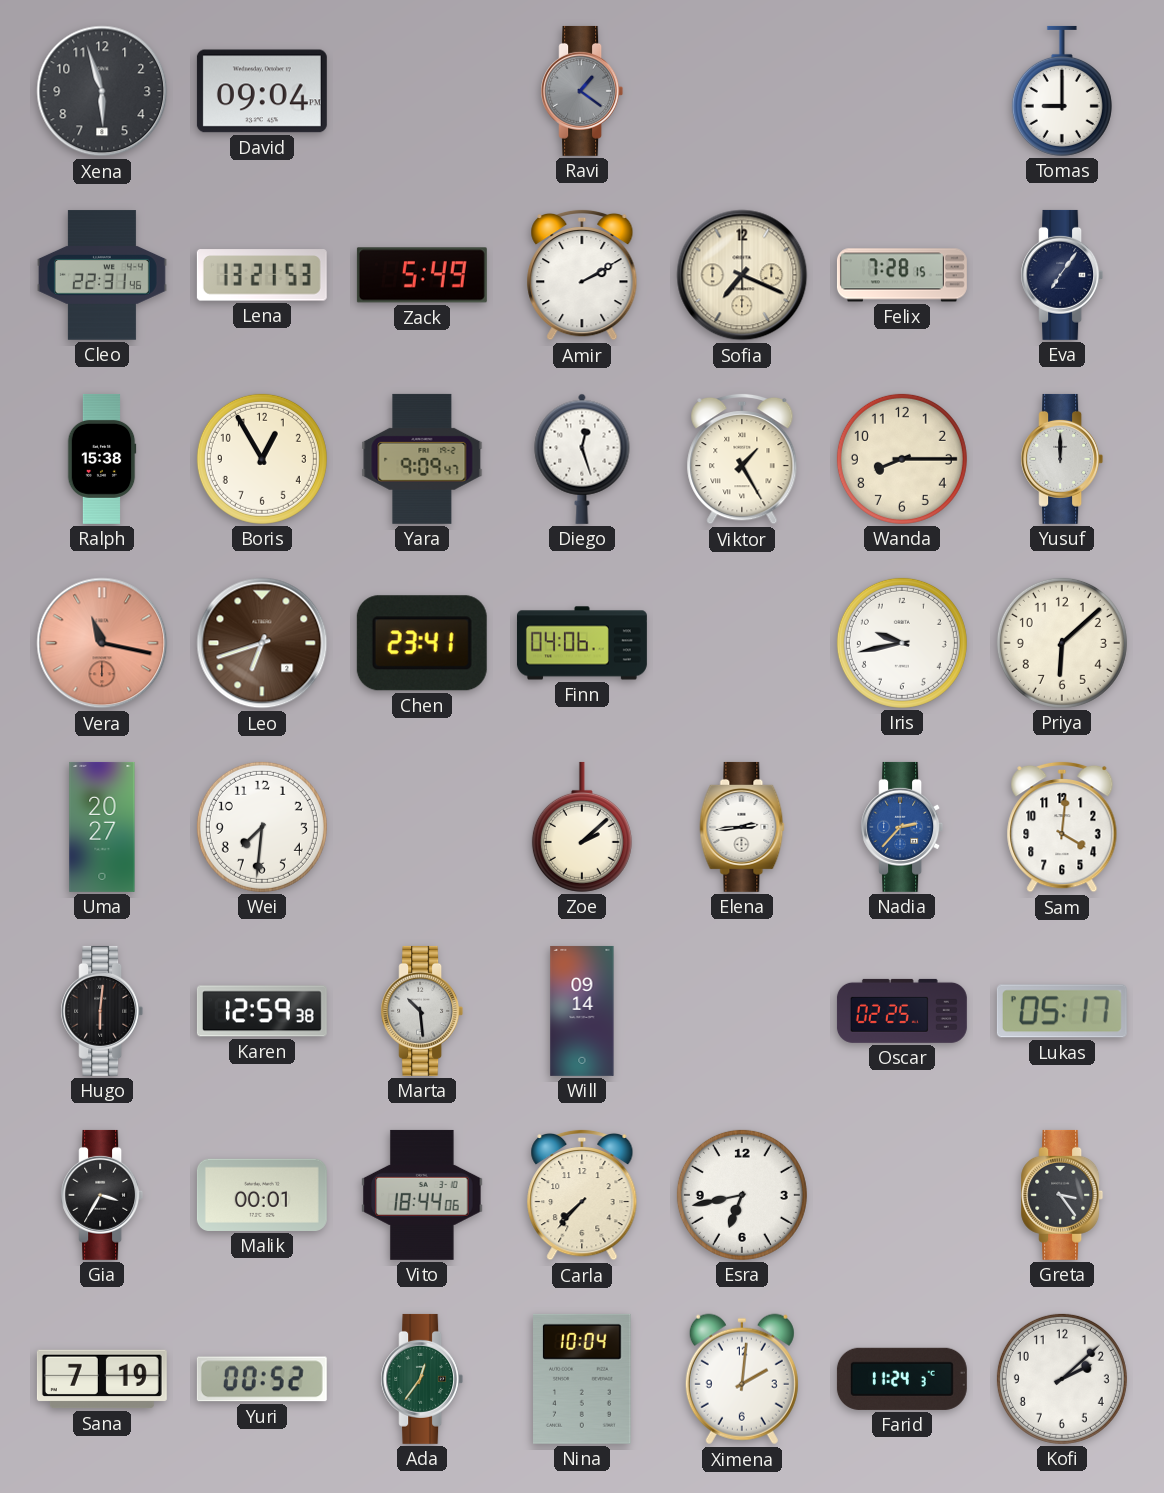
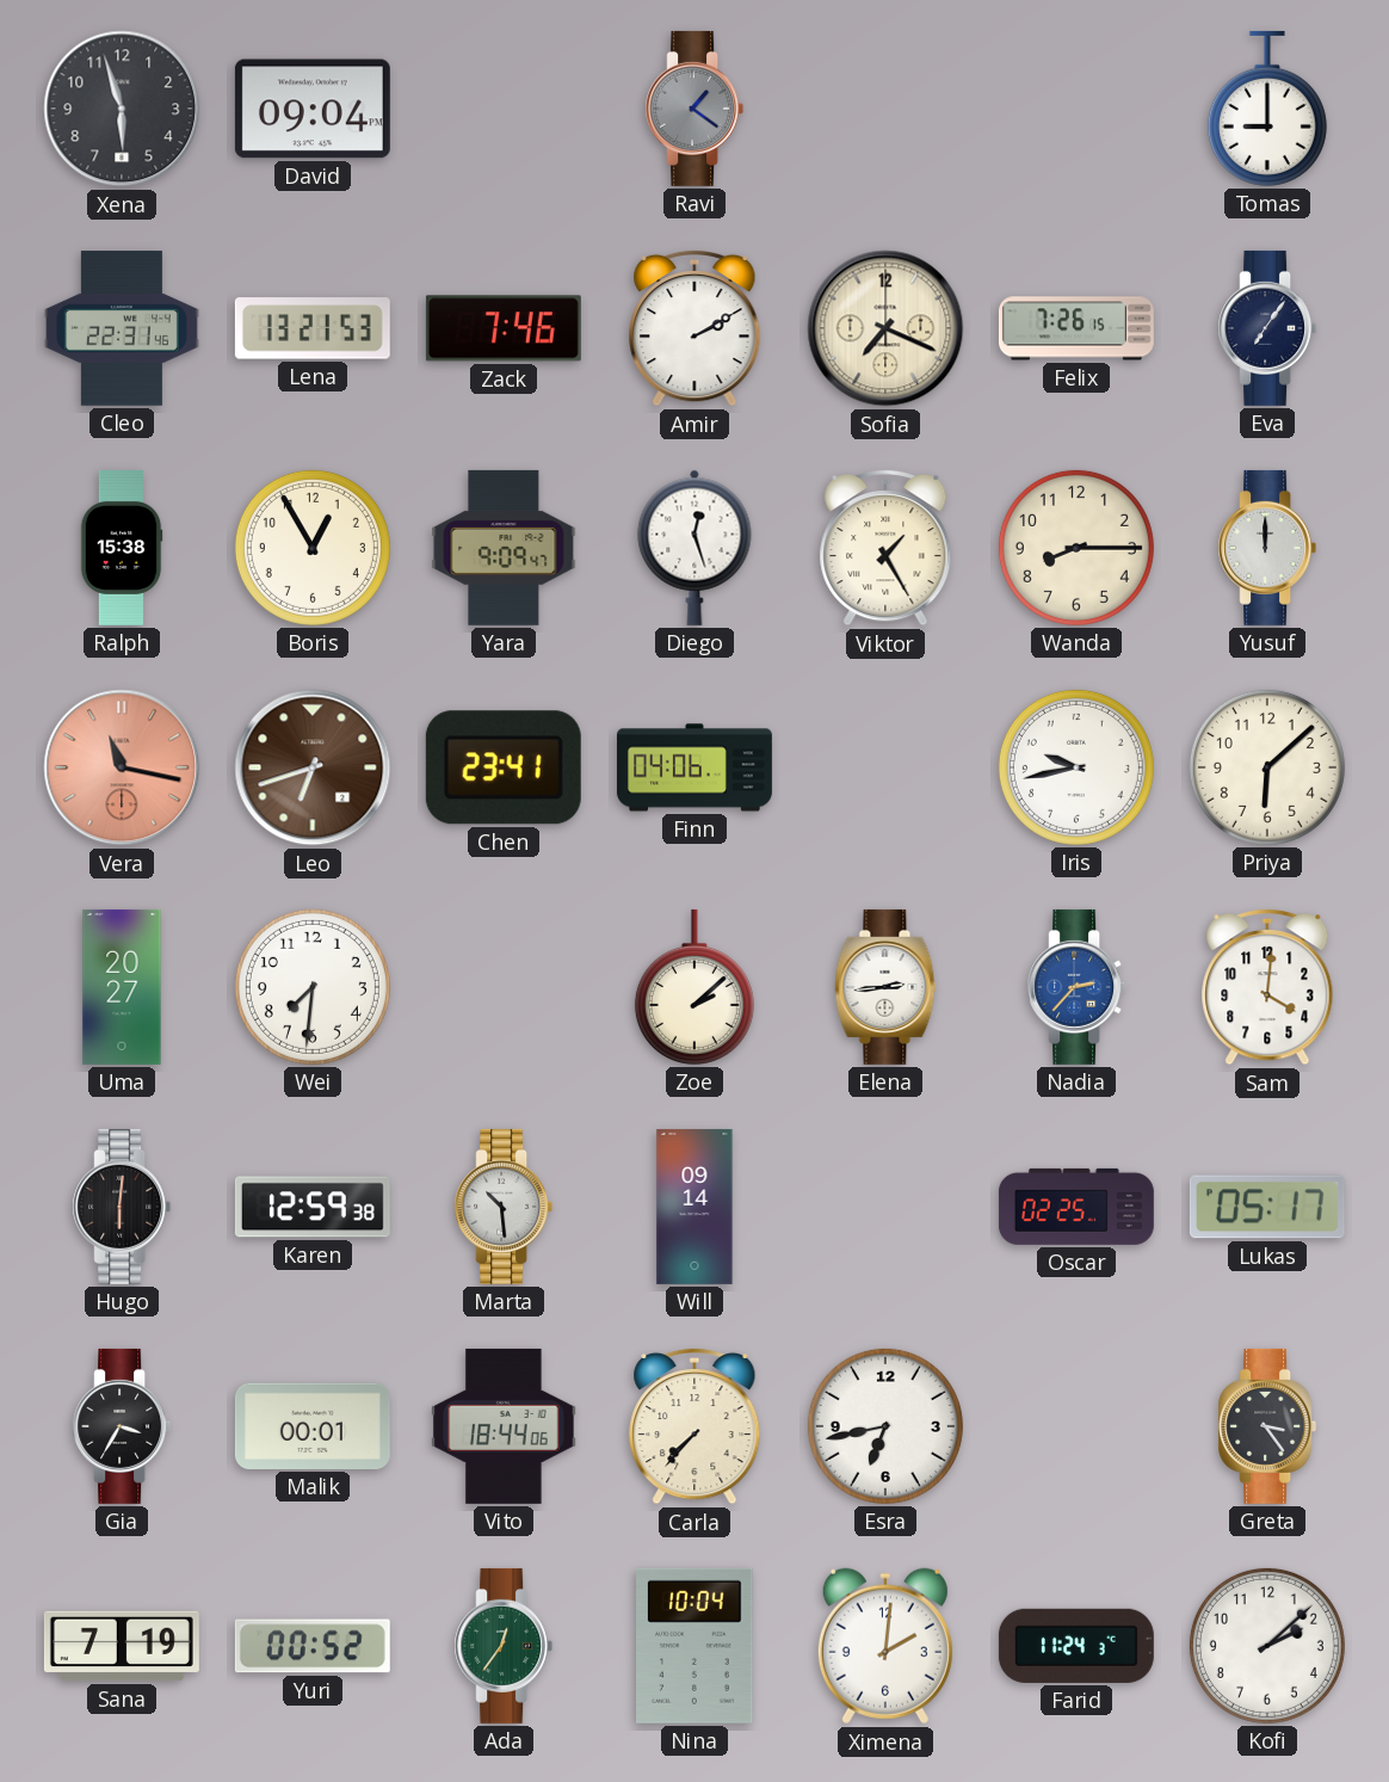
Zack: 5:49 -> 7:46
Felix: 7:28 -> 7:26
